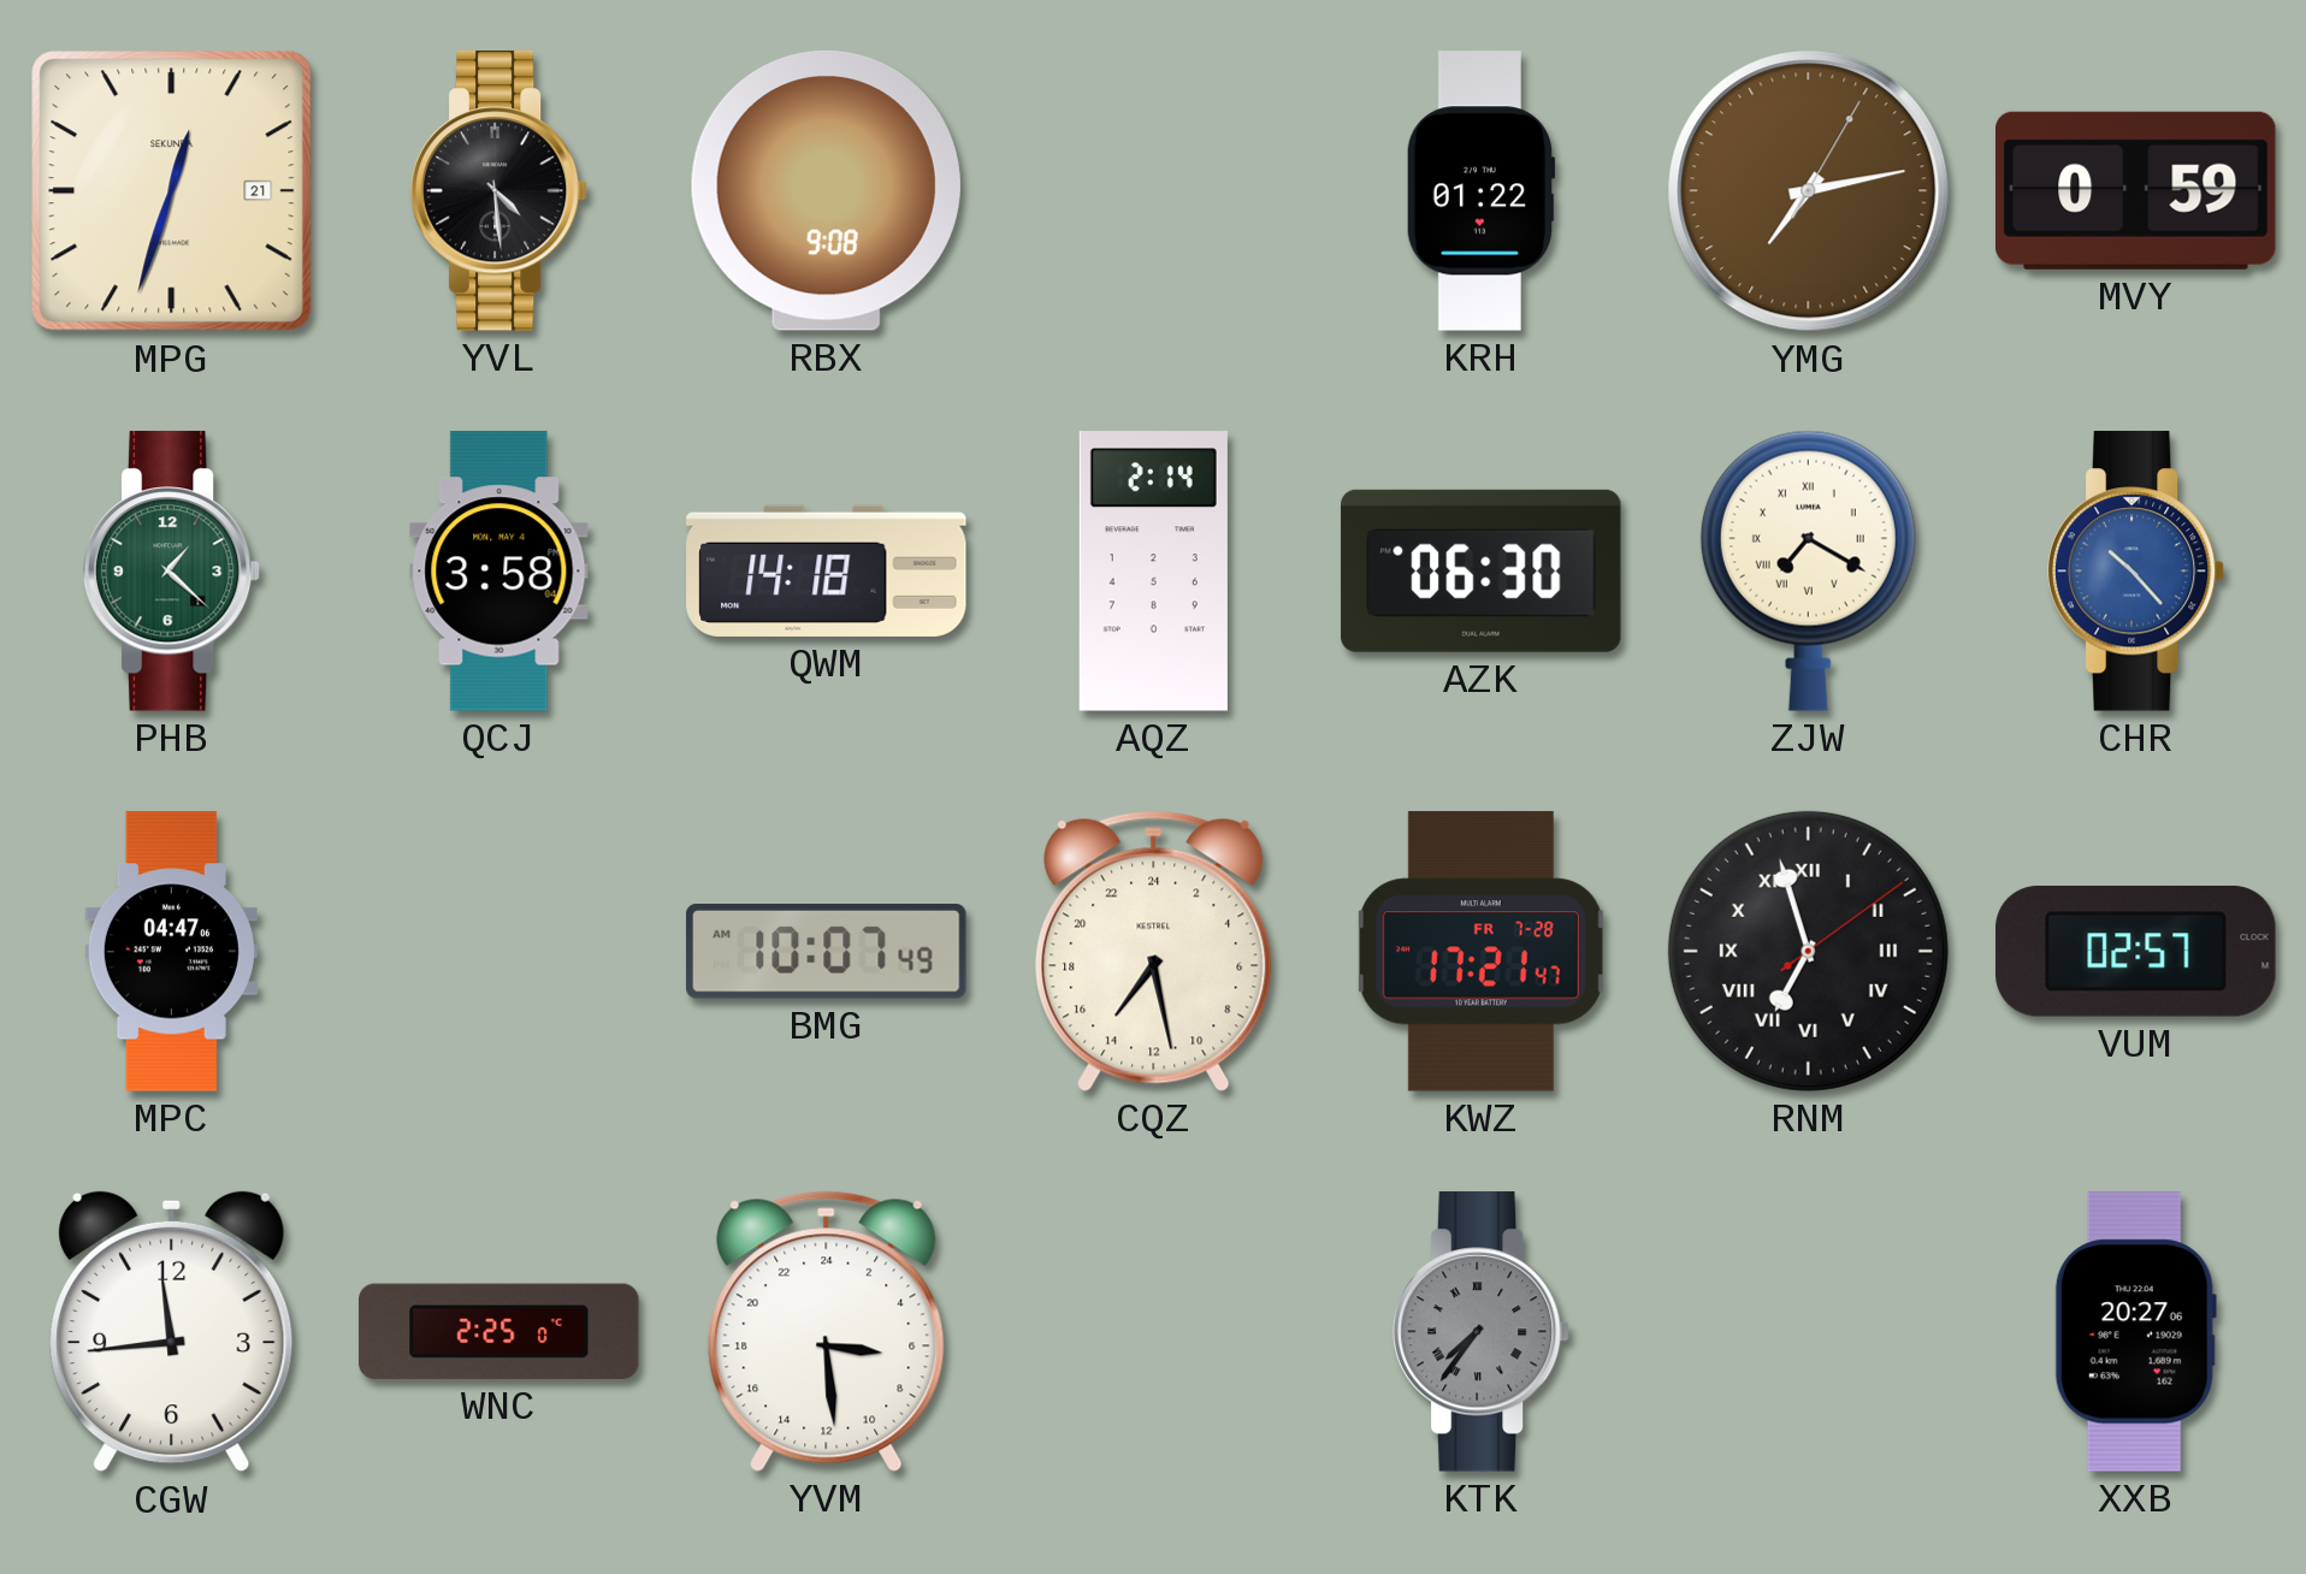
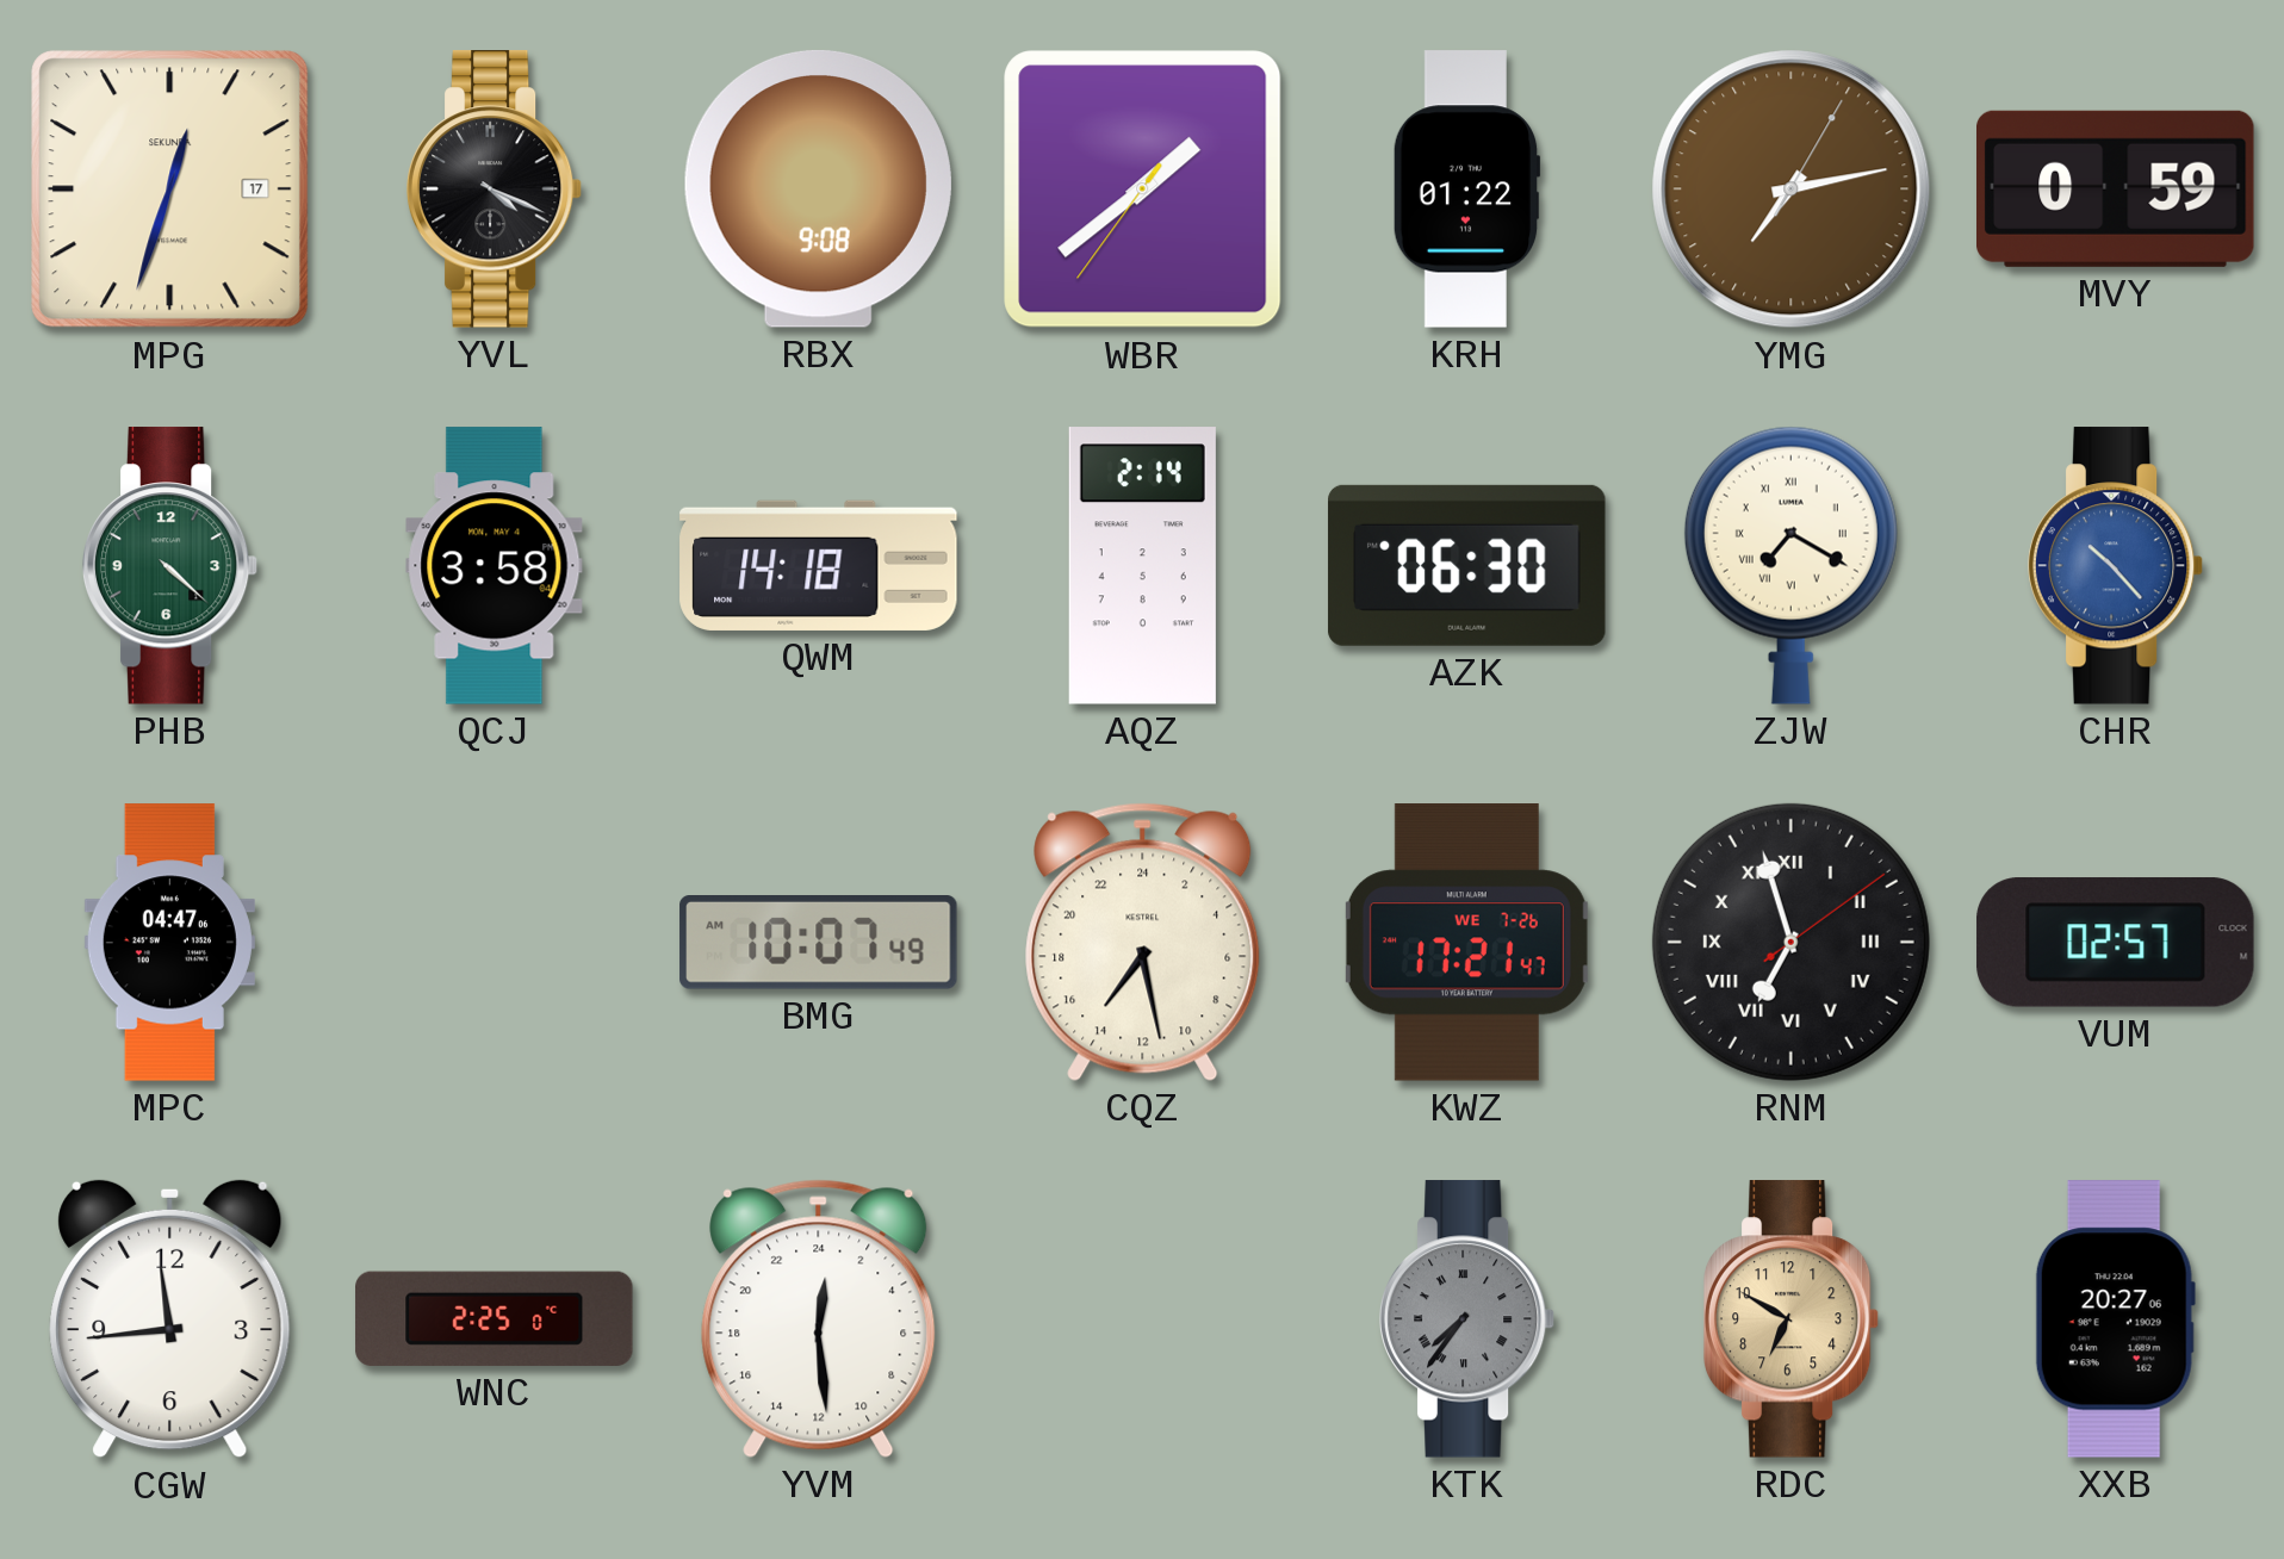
MPG date: 21 -> 17
YVL: 4:29 -> 4:19
WBR: none -> 1:38
PHB: 1:22 -> 4:22
KWZ date: FR 7-28 -> WE 7-26
YVM: 6:29 -> 0:29
RDC: none -> 6:50
